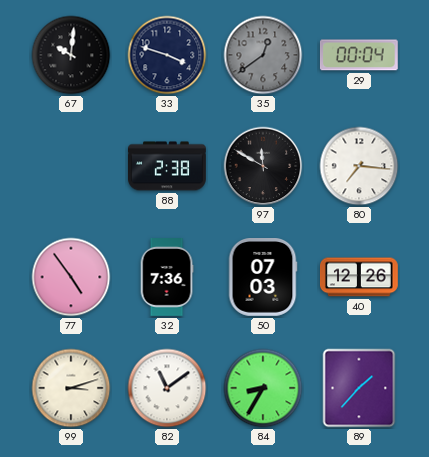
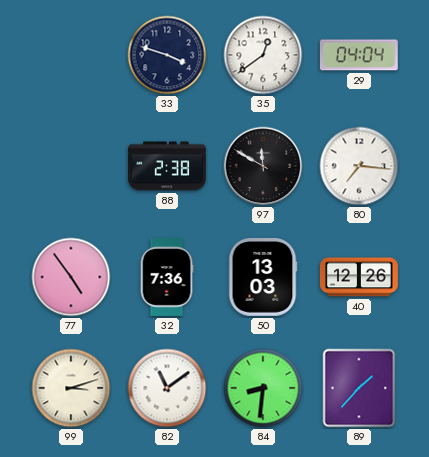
67: 10:01 -> none
35 dial: grey -> white
29: 00:04 -> 04:04
50: 07:03 -> 13:03
84: 8:35 -> 8:31
